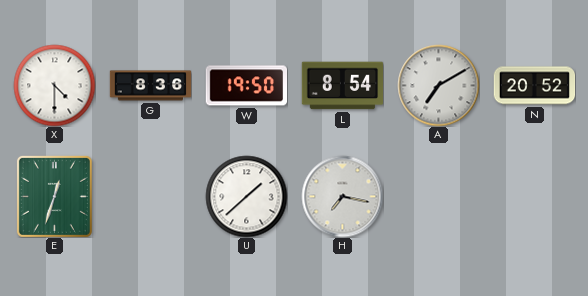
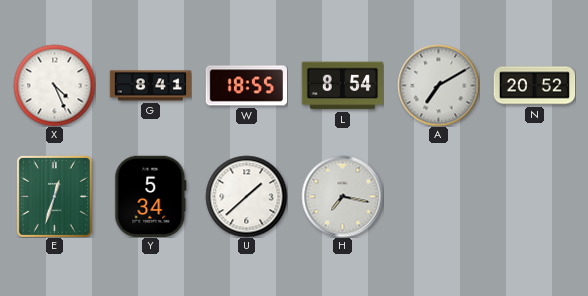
X: 4:30 -> 4:26
G: 8:36 -> 8:41
W: 19:50 -> 18:55
Y: none -> 5:34
